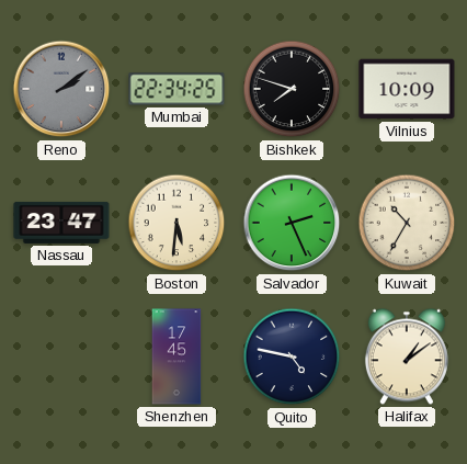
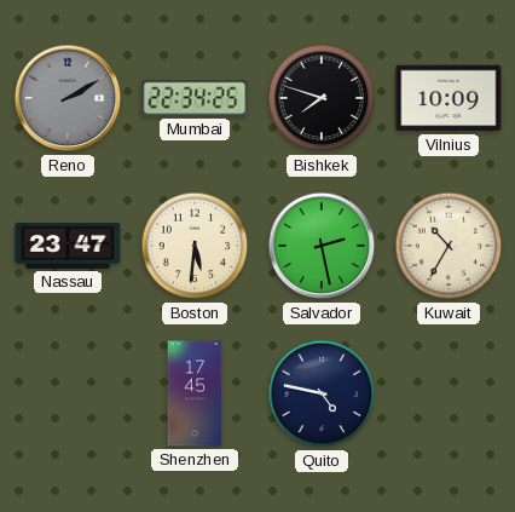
Reno: 2:09 -> 2:10
Salvador: 2:26 -> 2:28
Halifax: 1:09 -> none
